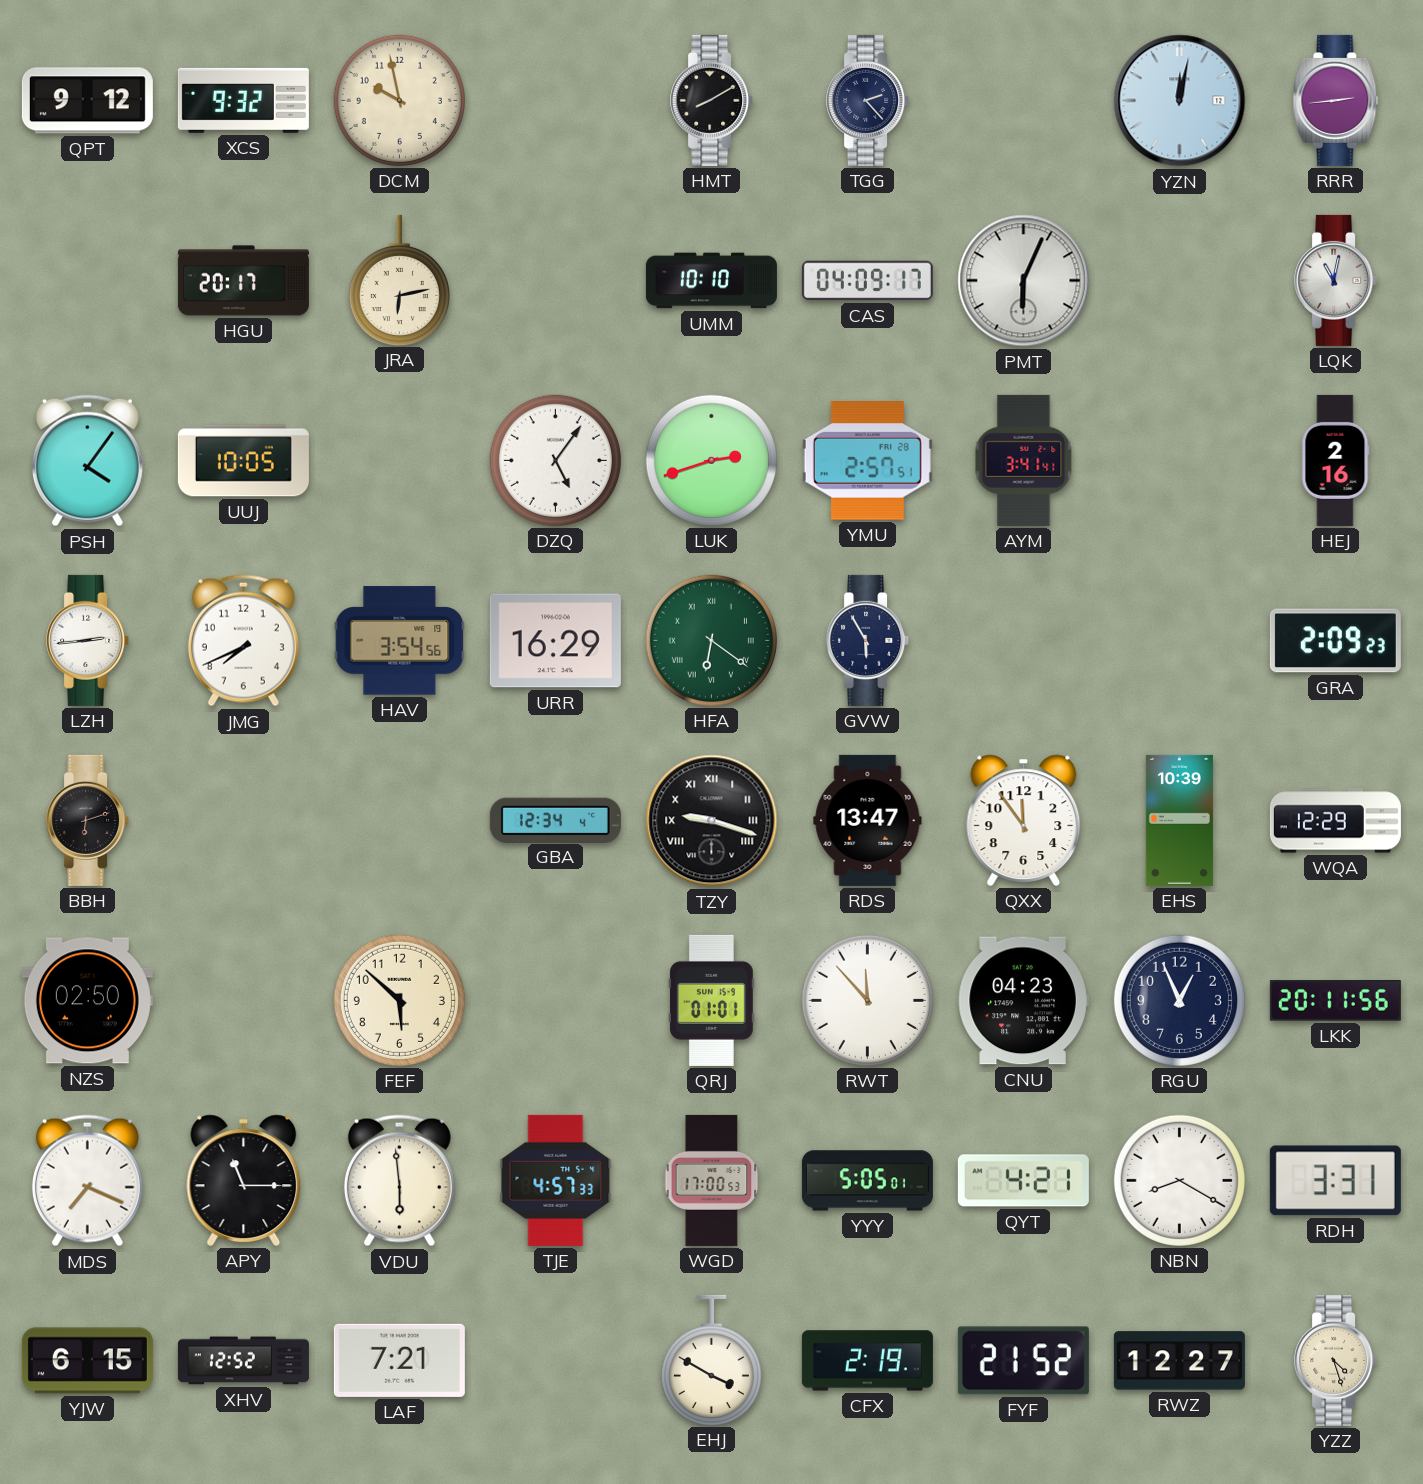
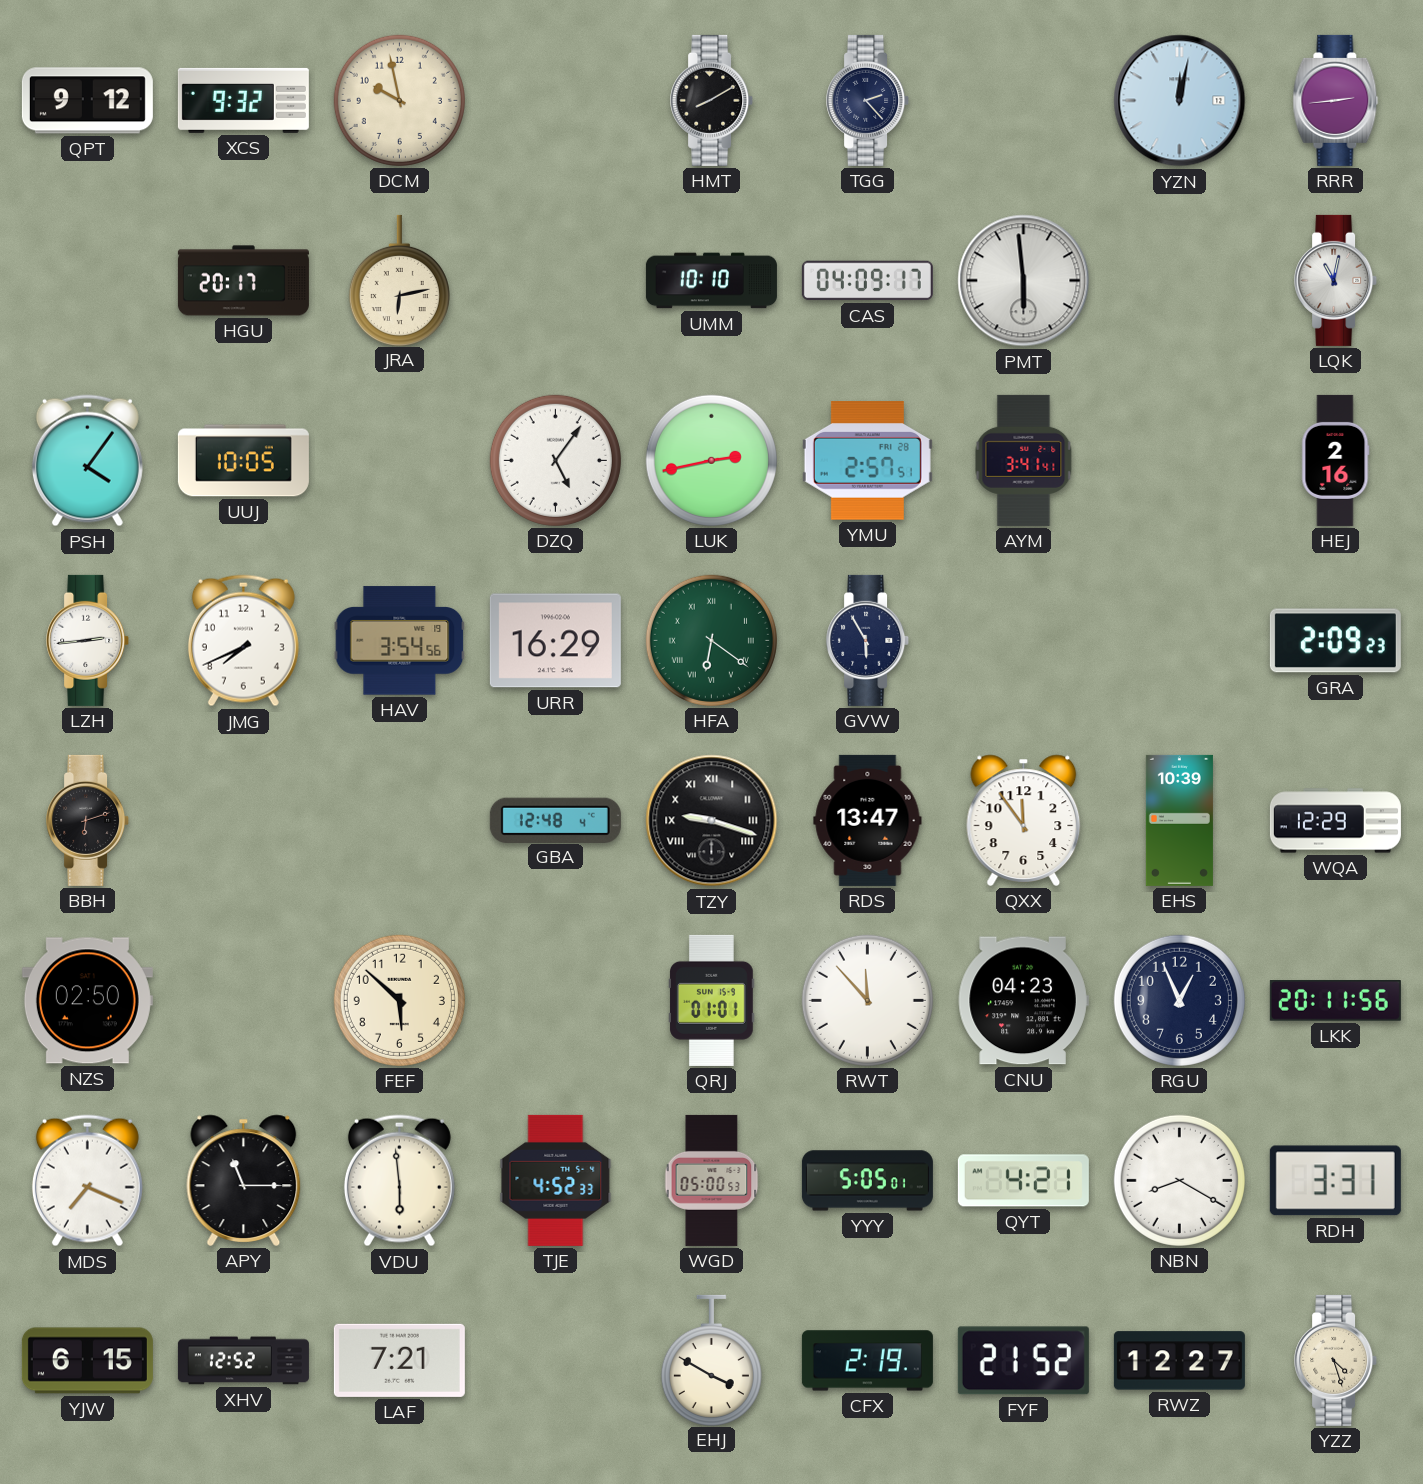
PMT: 6:04 -> 5:59
LUK: 2:42 -> 2:43
GBA: 12:34 -> 12:48
TJE: 4:57 -> 4:52
WGD: 17:00 -> 05:00
